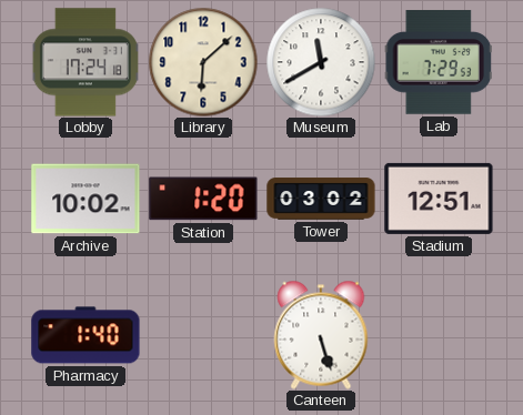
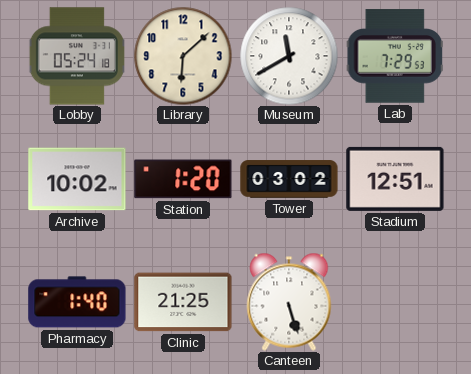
Lobby: 17:24 -> 05:24
Clinic: none -> 21:25
